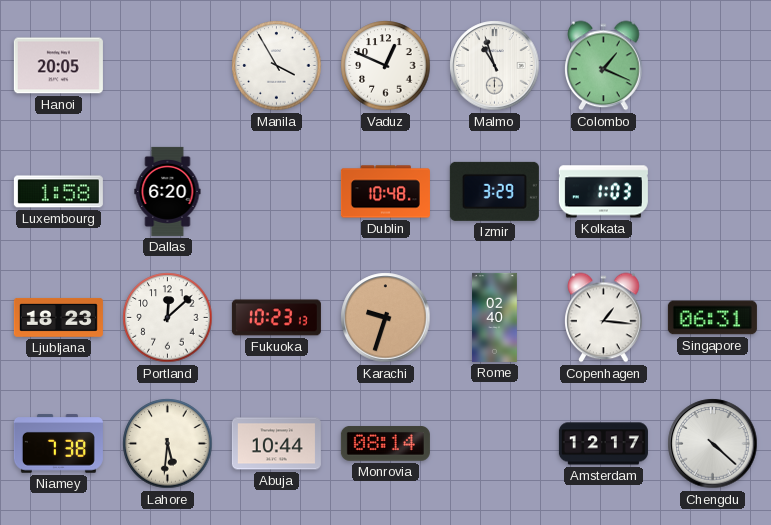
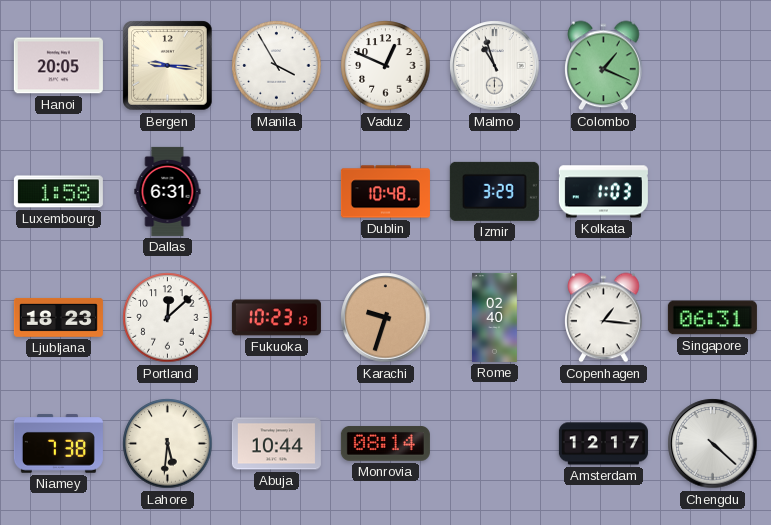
Bergen: none -> 9:16
Dallas: 6:20 -> 6:31
